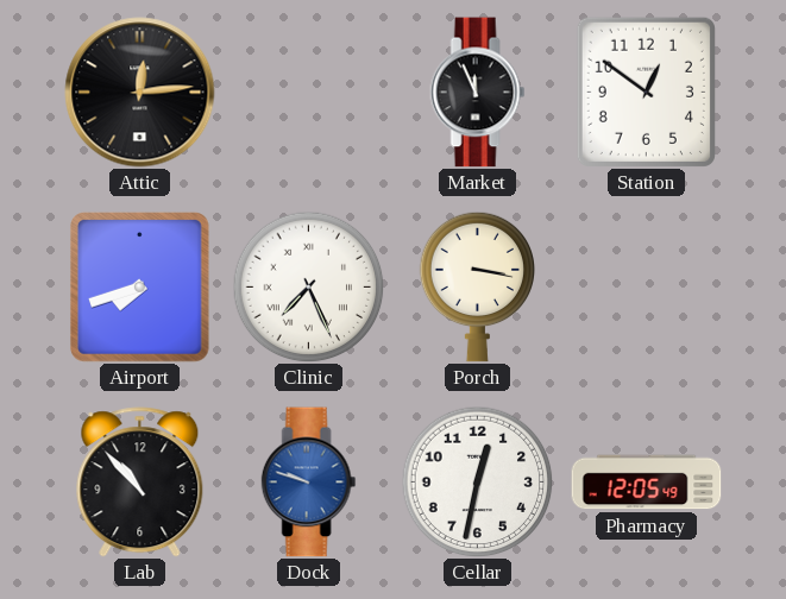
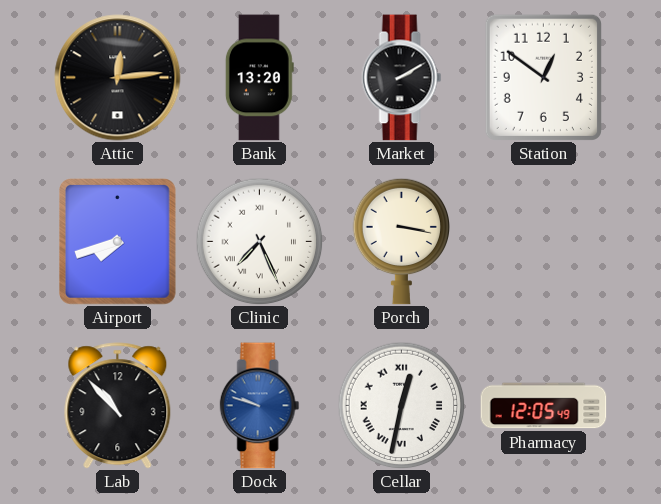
Bank: none -> 13:20
Market: 11:56 -> 2:10
Cellar numerals: Arabic -> Roman
